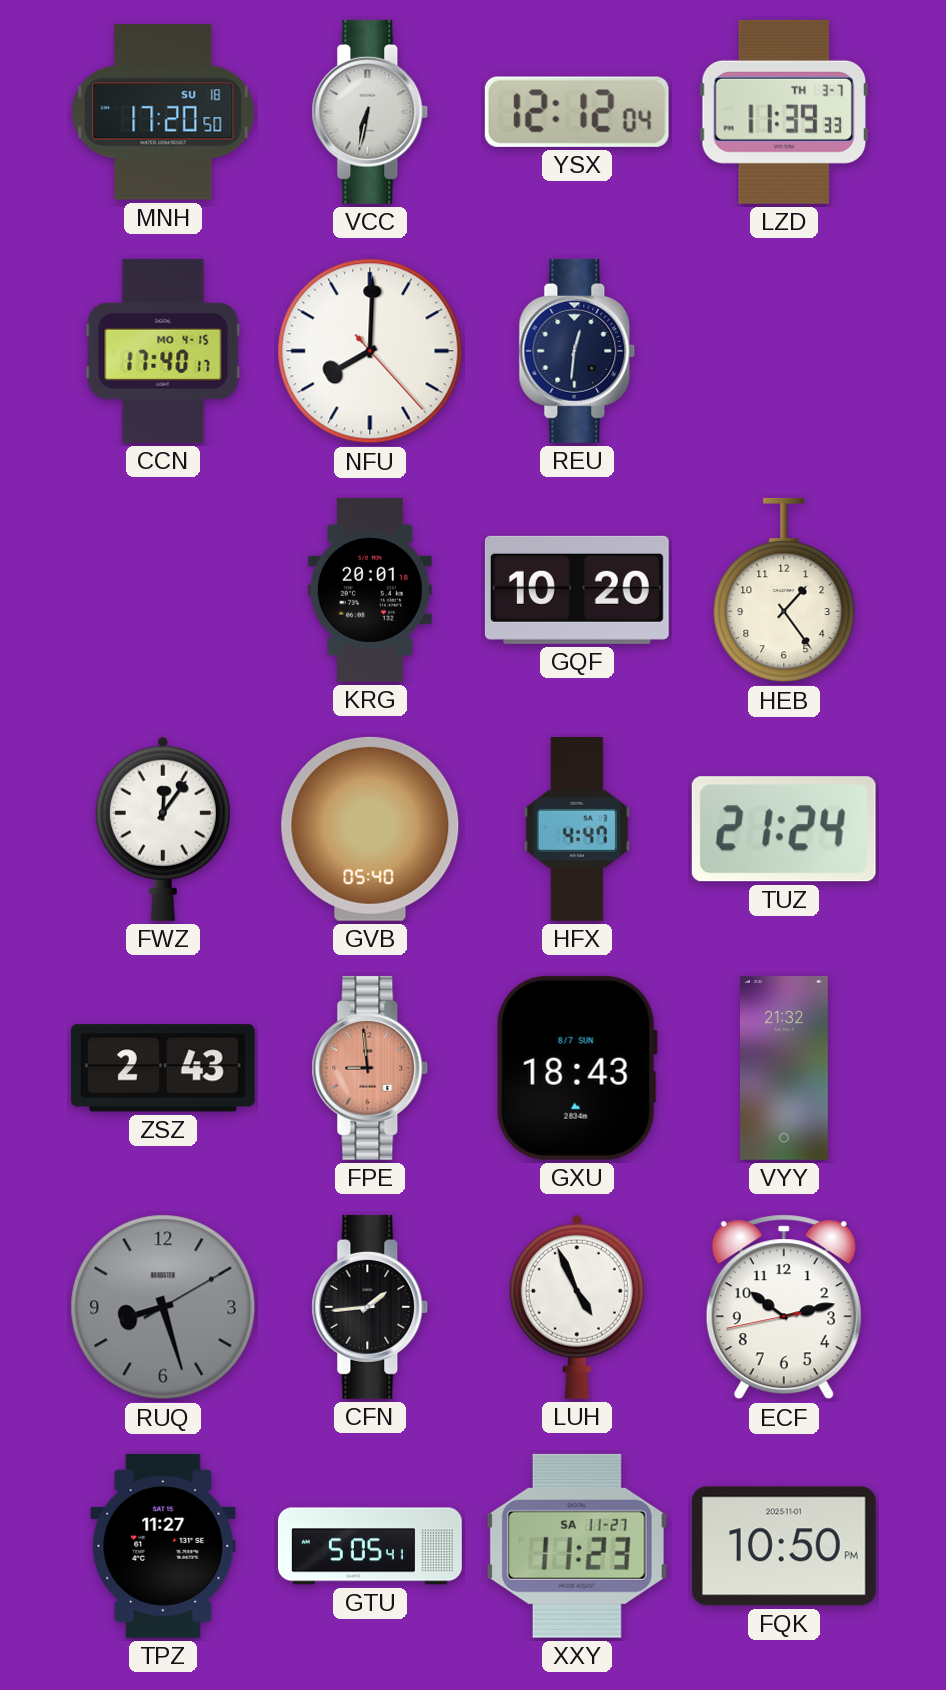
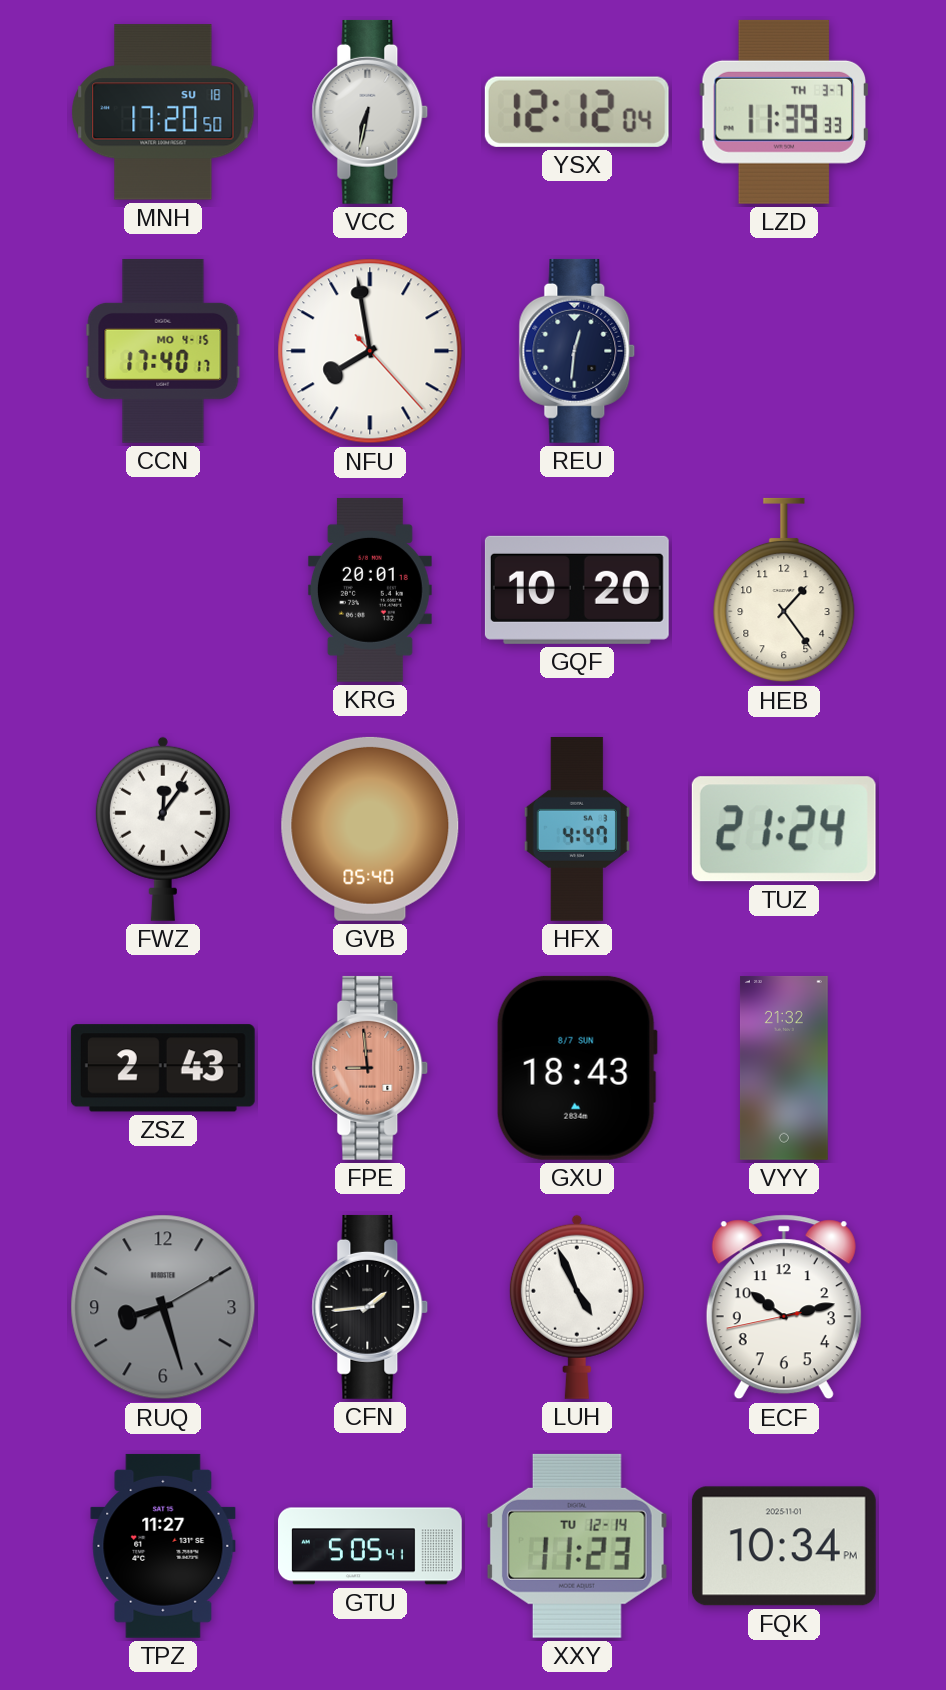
NFU: 8:00 -> 7:58
XXY date: SA 11-27 -> TU 12-14
FQK: 10:50 -> 10:34
